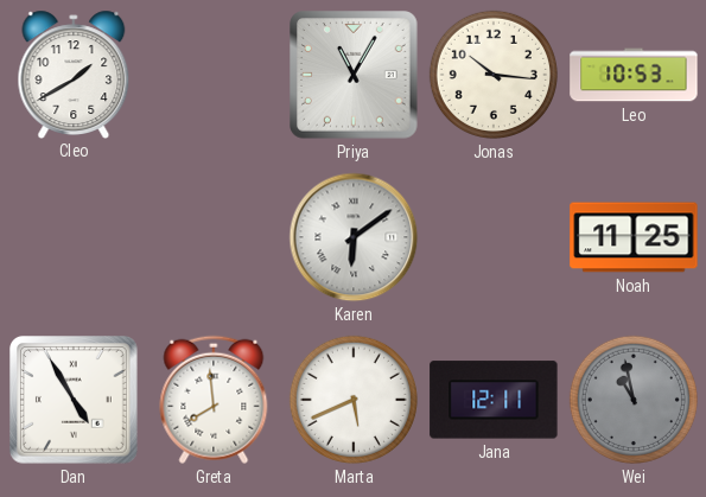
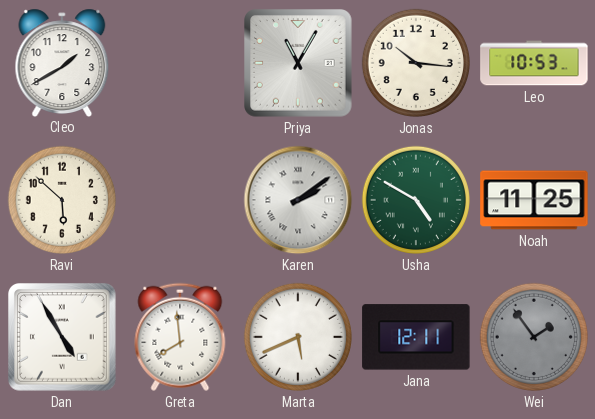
Ravi: none -> 5:52
Karen: 6:09 -> 2:09
Usha: none -> 4:50
Wei: 10:58 -> 1:54
